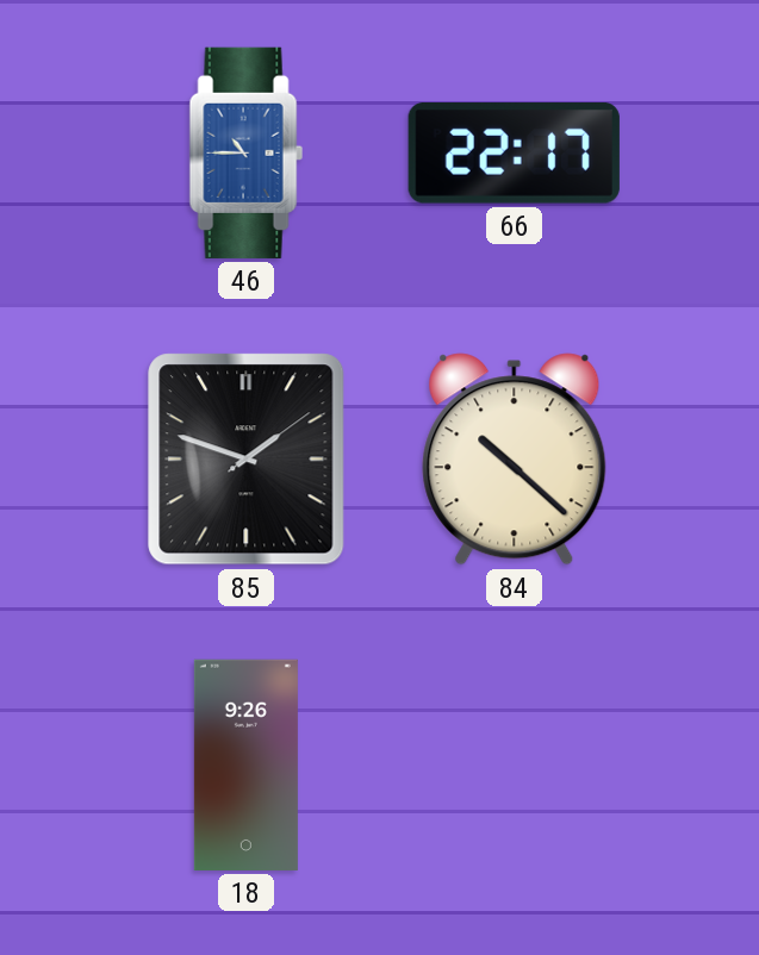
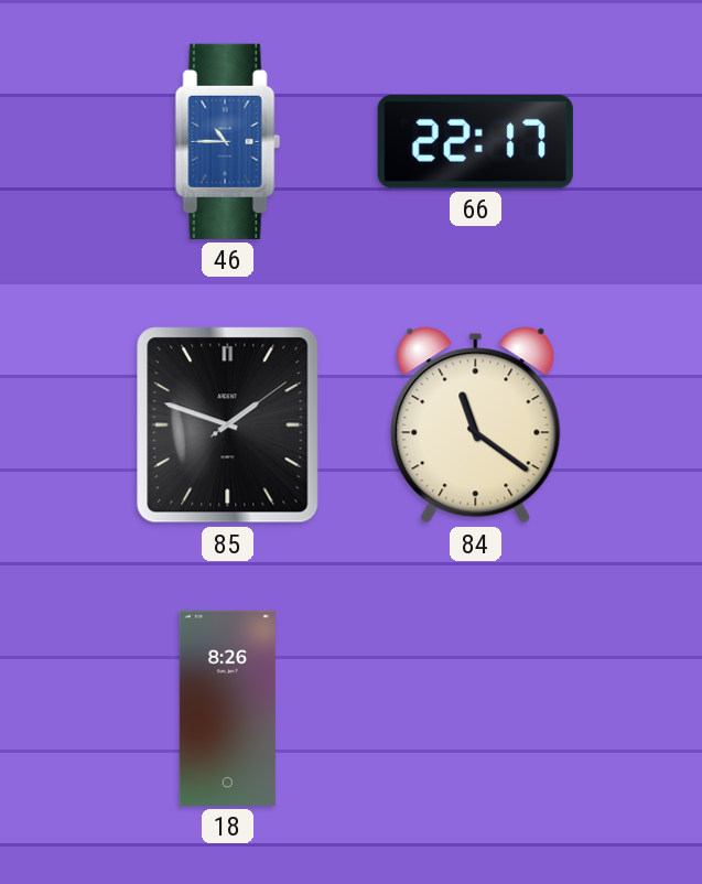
84: 10:22 -> 11:21
18: 9:26 -> 8:26
